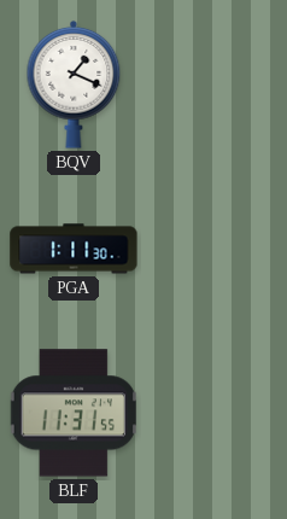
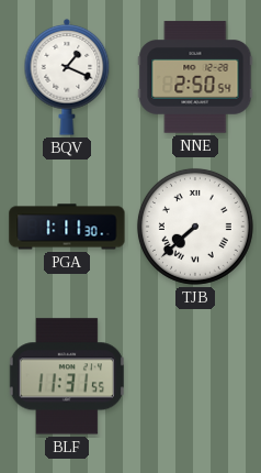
NNE: none -> 2:50
TJB: none -> 7:38
